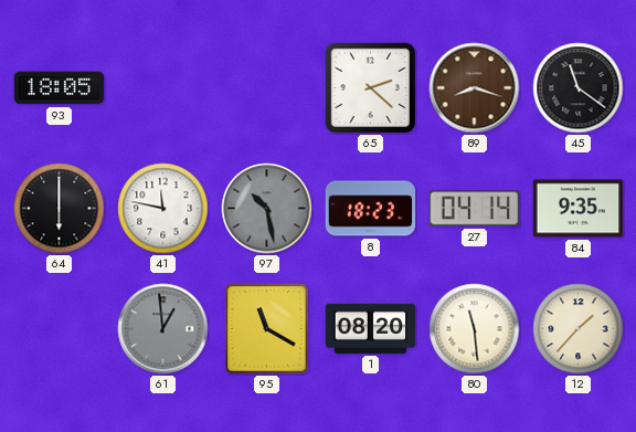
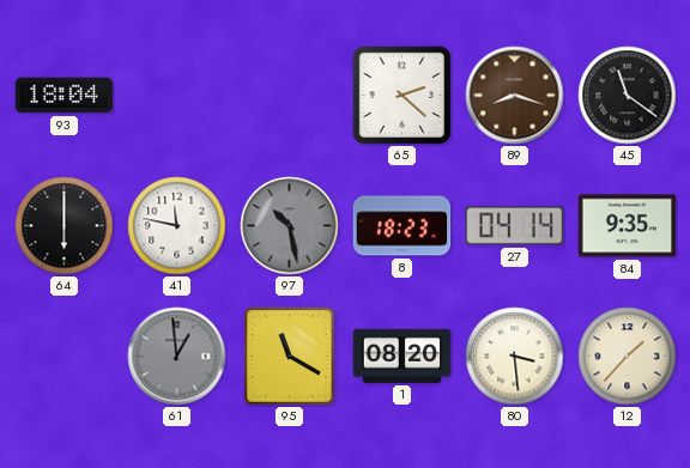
93: 18:05 -> 18:04
80: 11:29 -> 3:29
